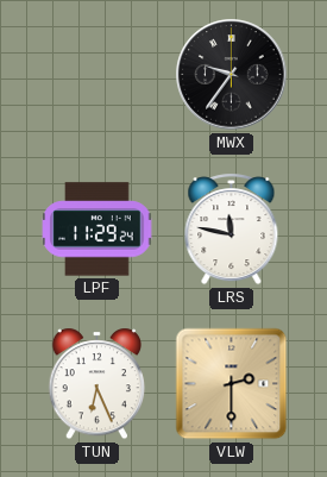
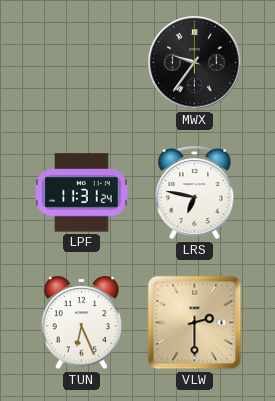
LPF: 11:29 -> 11:31
LRS: 11:47 -> 6:47
